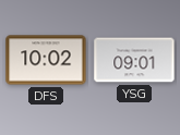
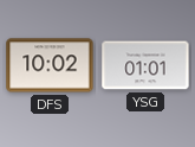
YSG: 09:01 -> 01:01
